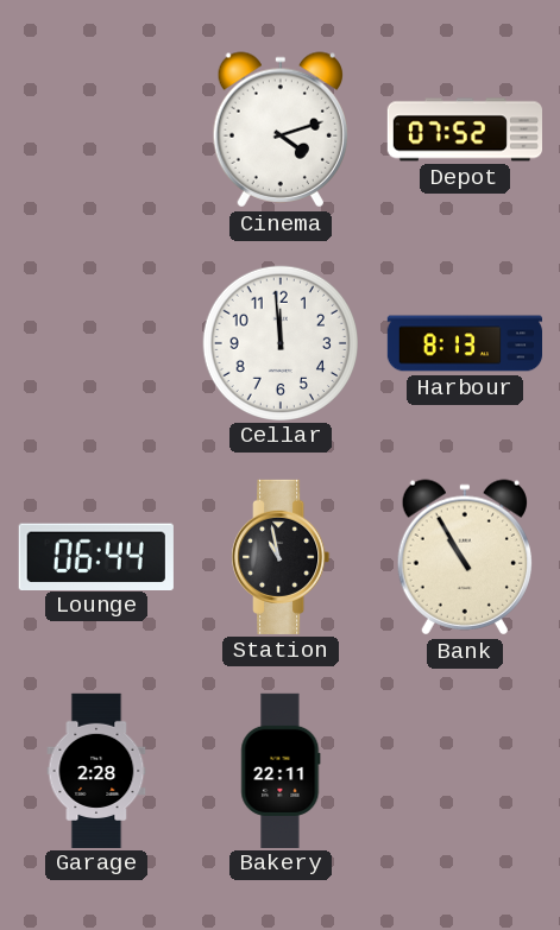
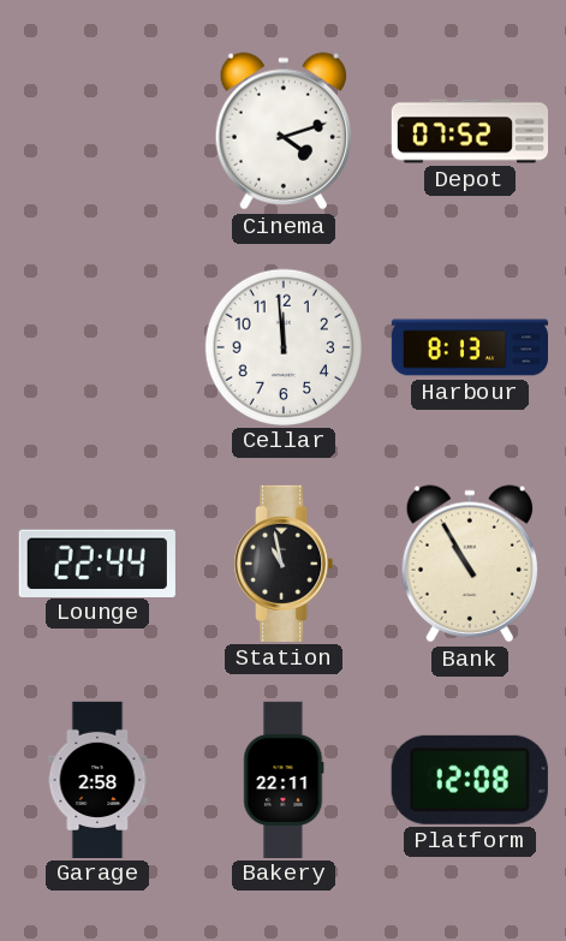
Lounge: 06:44 -> 22:44
Garage: 2:28 -> 2:58
Platform: none -> 12:08
